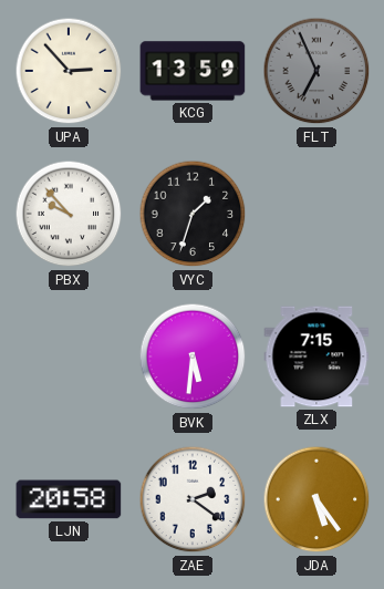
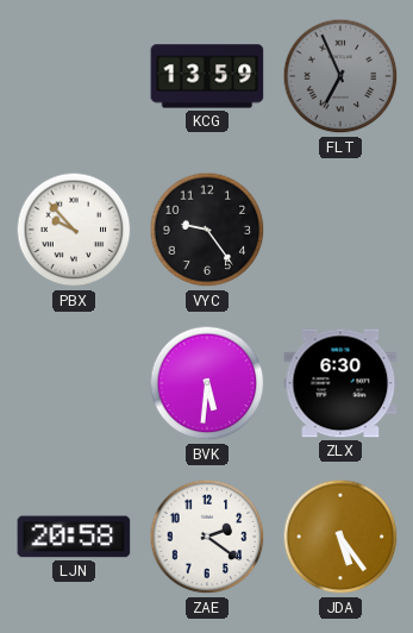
UPA: 2:53 -> none
VYC: 1:33 -> 9:24
ZLX: 7:15 -> 6:30
